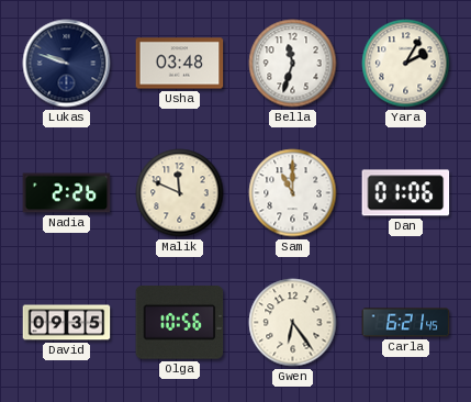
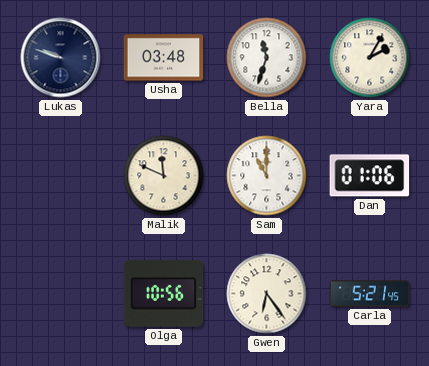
Nadia: 2:26 -> none
David: 09:35 -> none
Carla: 6:21 -> 5:21
